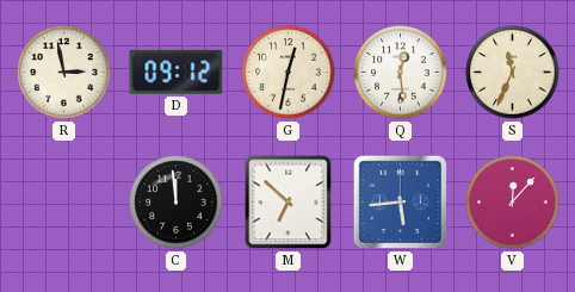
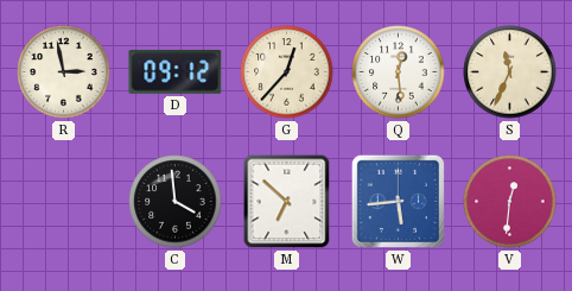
G: 12:32 -> 12:37
C: 11:59 -> 3:59
V: 12:07 -> 12:31
